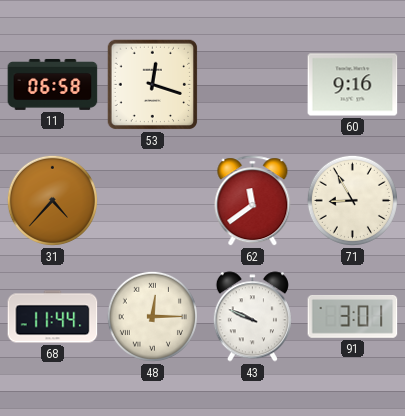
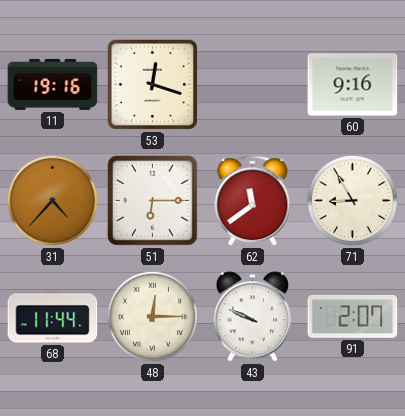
11: 06:58 -> 19:16
51: none -> 6:15
91: 3:01 -> 2:07
